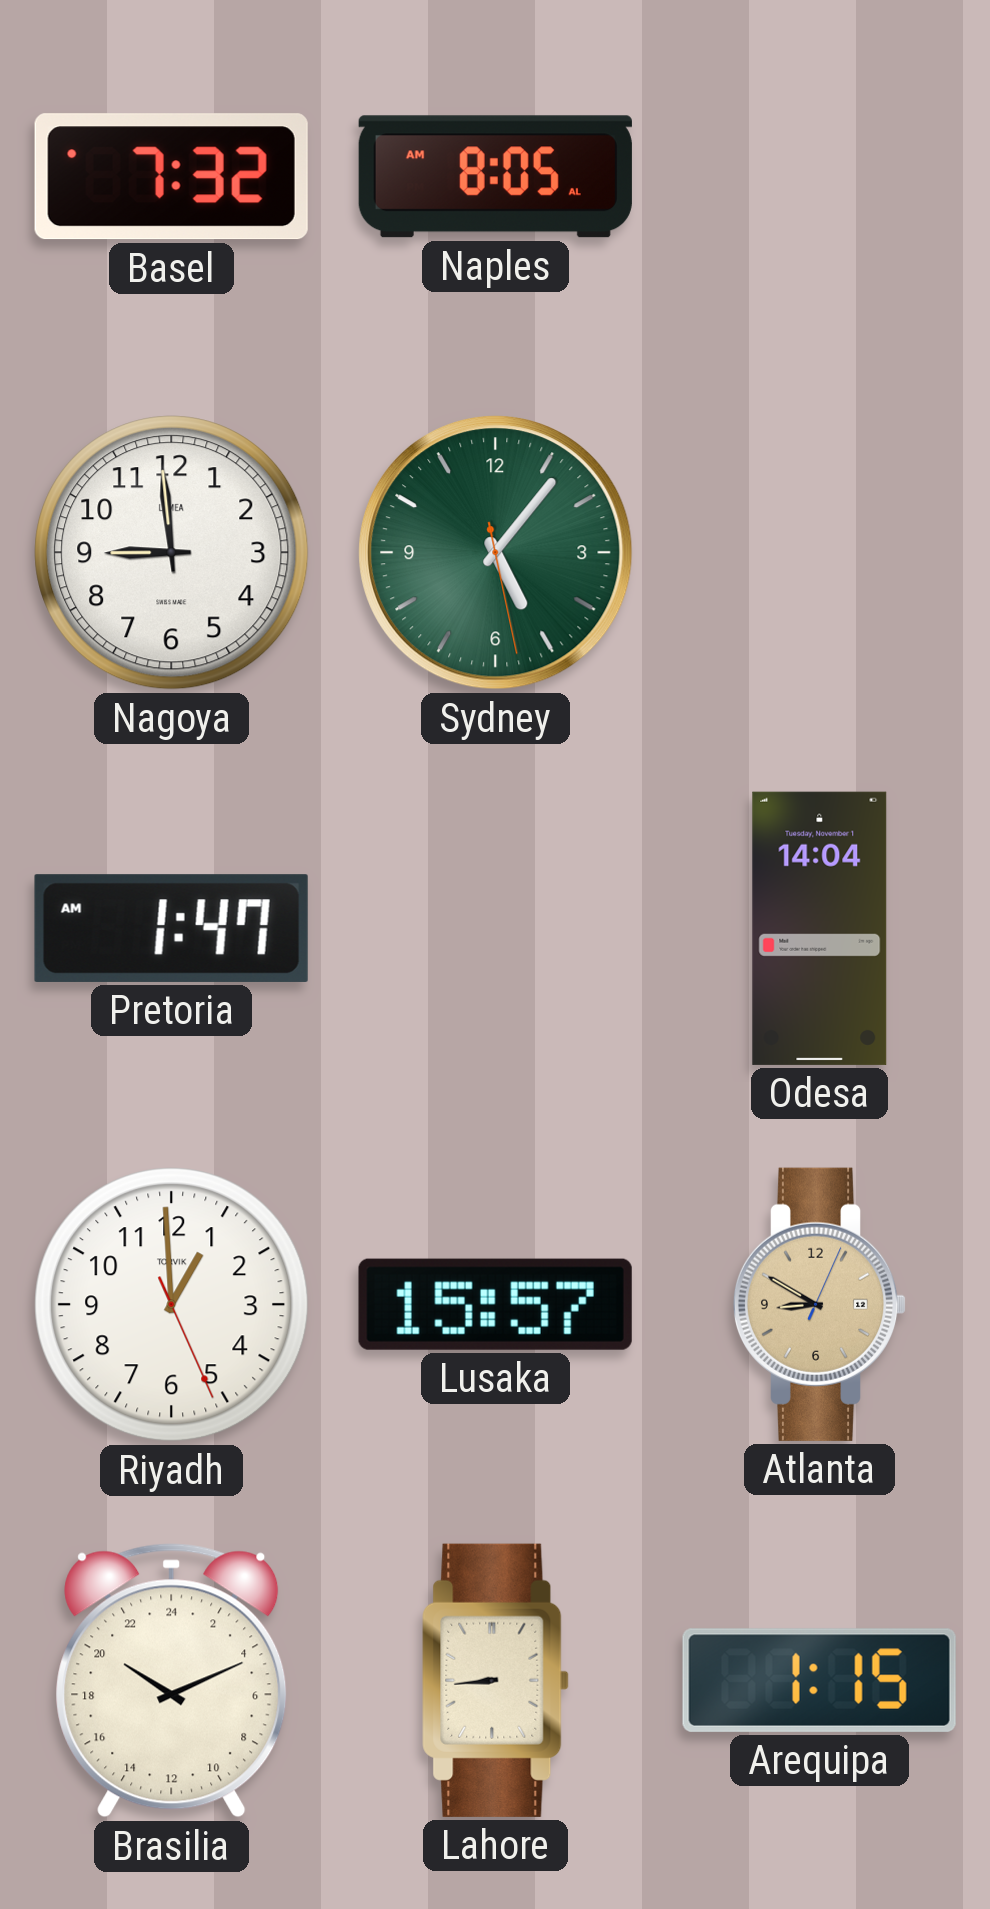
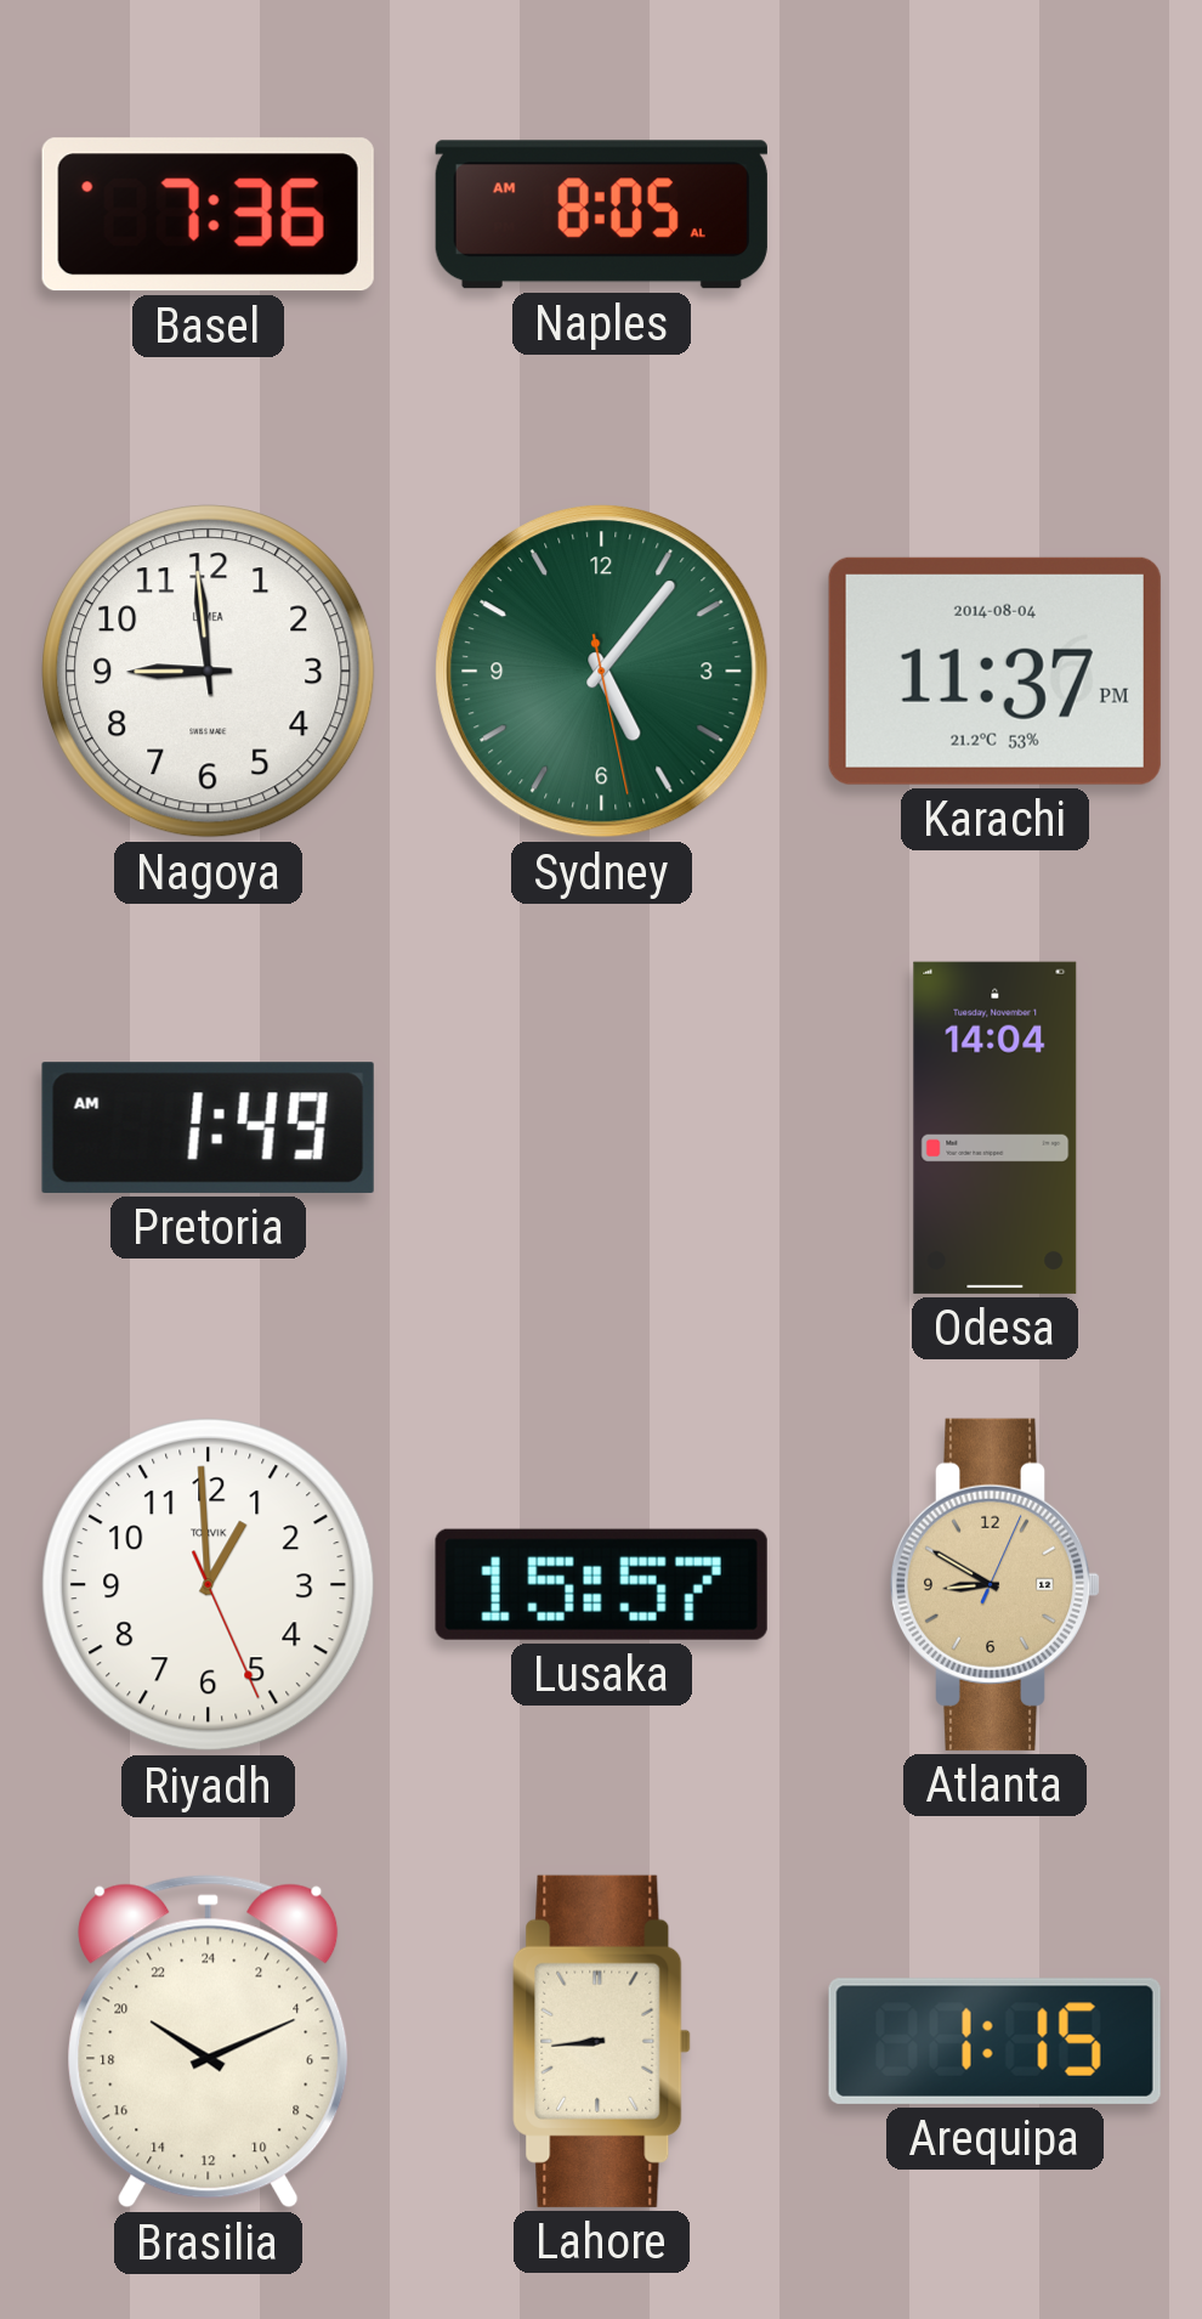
Basel: 7:32 -> 7:36
Karachi: none -> 11:37
Pretoria: 1:47 -> 1:49
